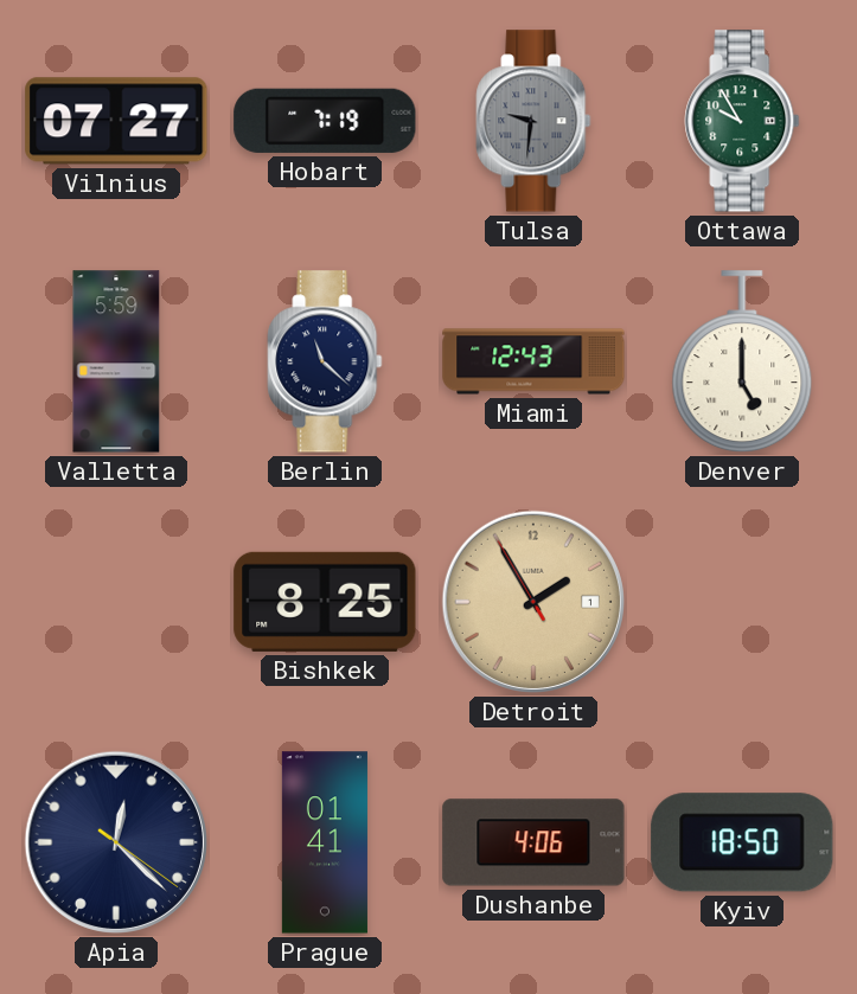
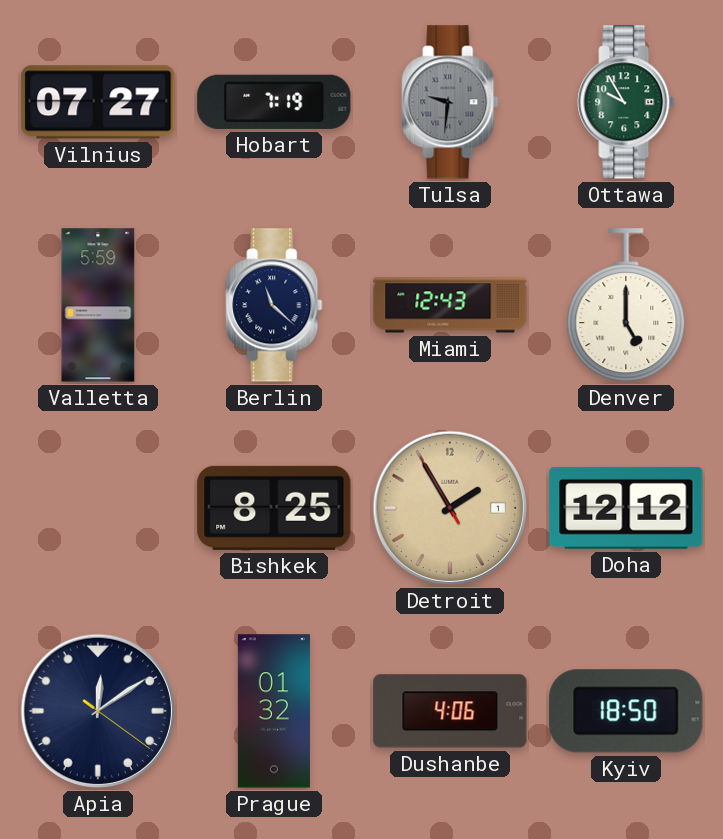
Doha: none -> 12:12
Apia: 12:22 -> 12:09
Prague: 01:41 -> 01:32
